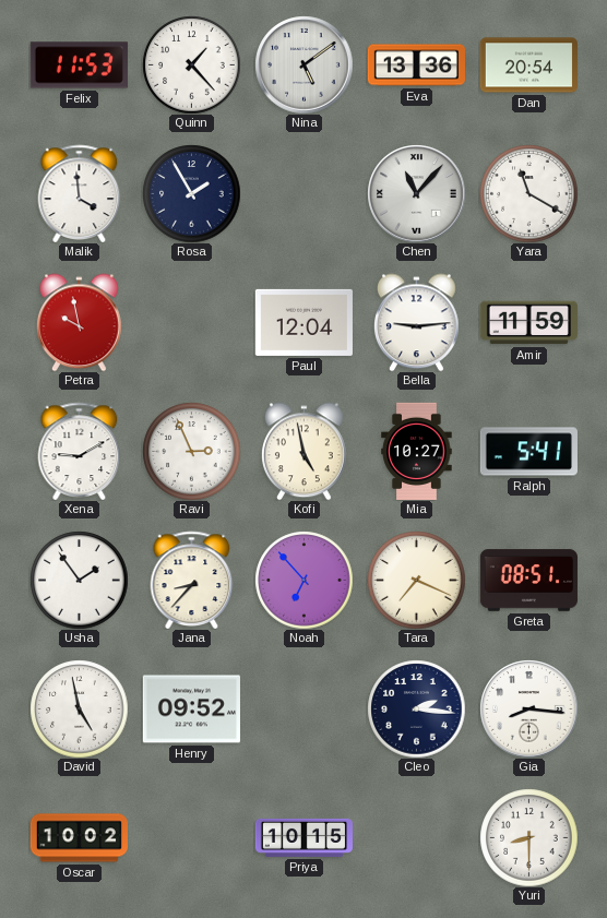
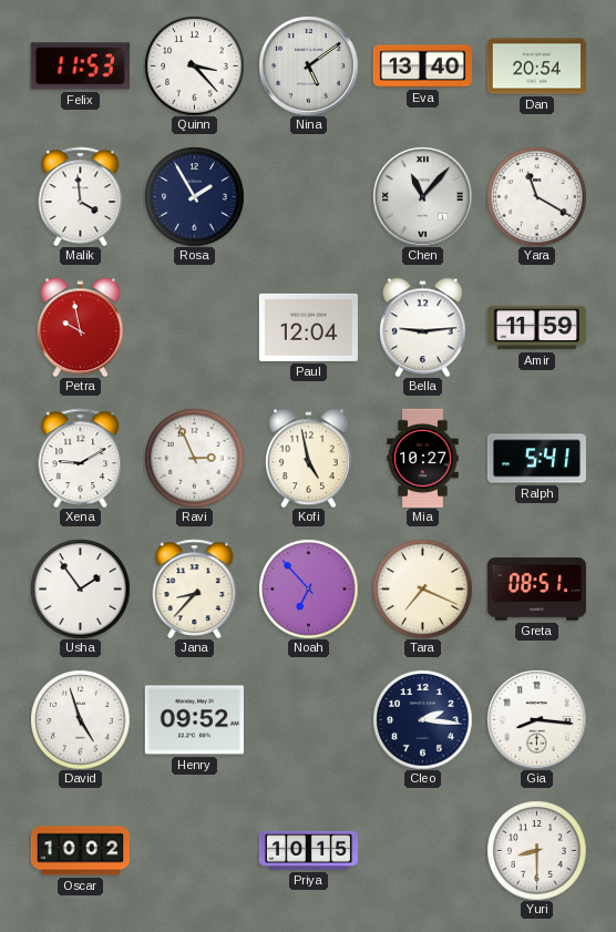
Quinn: 1:23 -> 3:23
Eva: 13:36 -> 13:40
David: 4:58 -> 4:57
